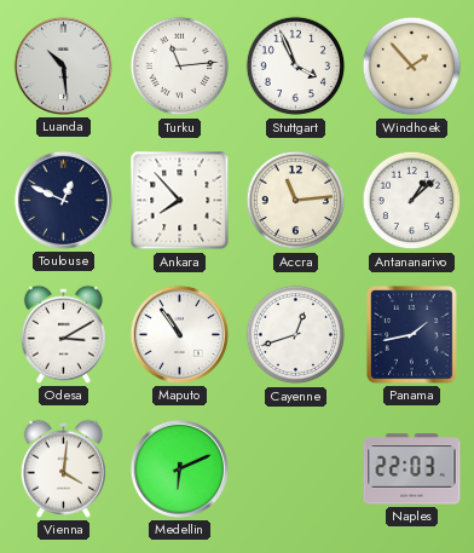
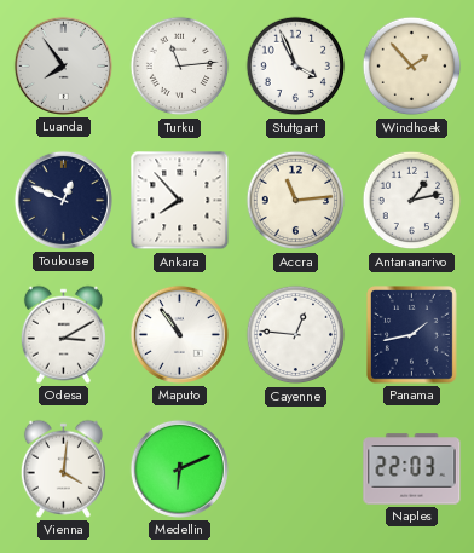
Luanda: 10:29 -> 7:54
Antananarivo: 1:08 -> 1:13
Cayenne: 12:42 -> 12:46
